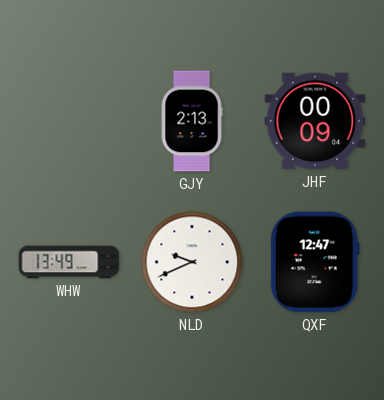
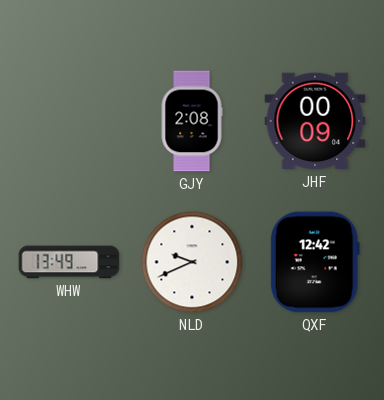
GJY: 2:13 -> 2:08
QXF: 12:47 -> 12:42
